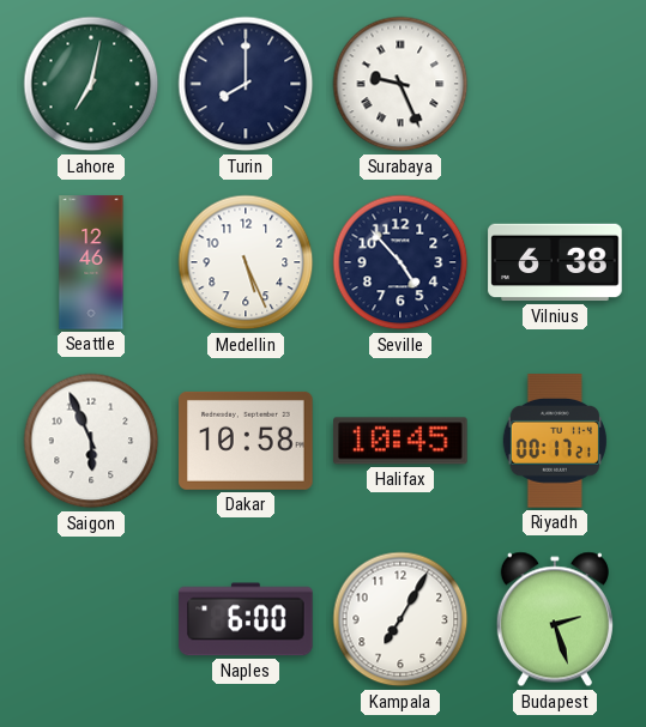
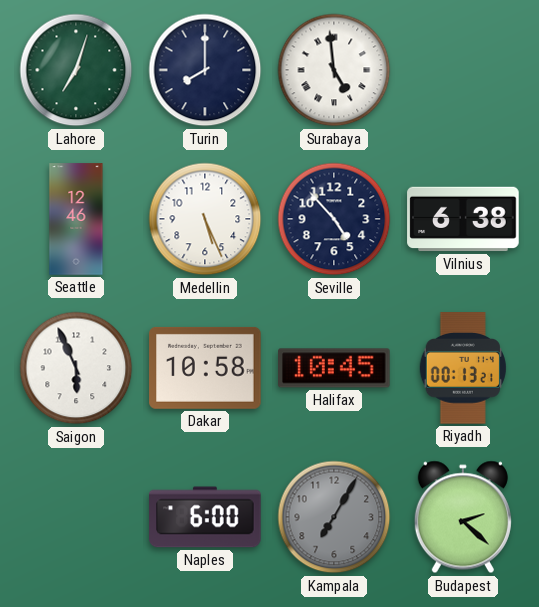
Lahore: 7:02 -> 7:03
Surabaya: 9:26 -> 4:59
Riyadh: 00:17 -> 00:13
Kampala dial: white -> grey
Budapest: 2:27 -> 2:22
